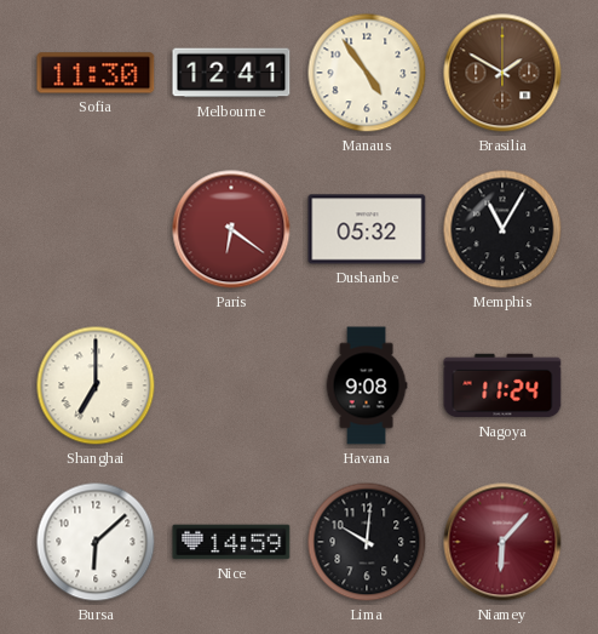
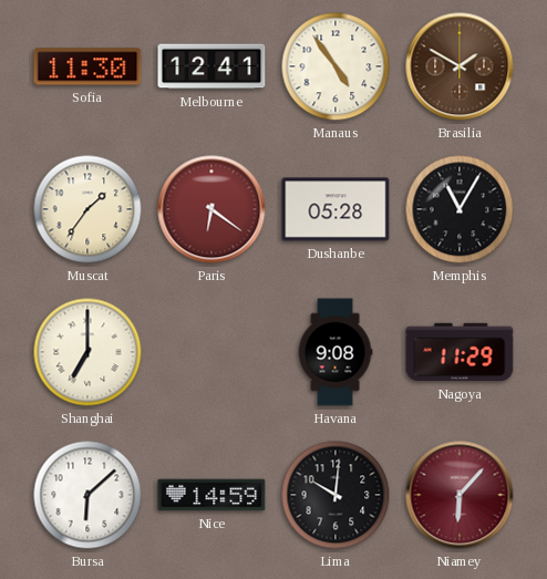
Muscat: none -> 1:36
Dushanbe: 05:32 -> 05:28
Nagoya: 11:24 -> 11:29
